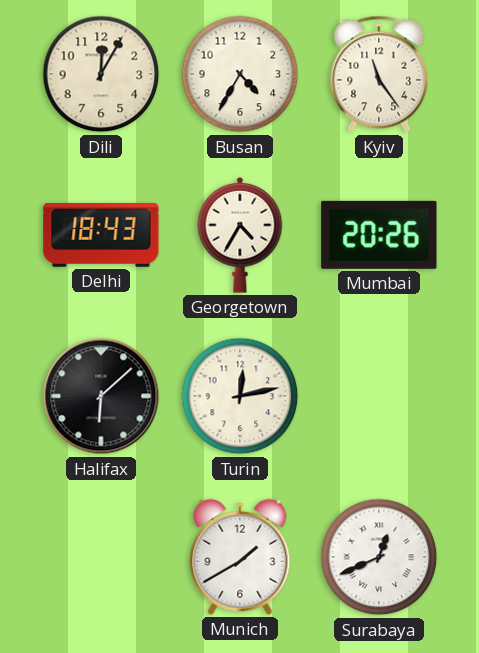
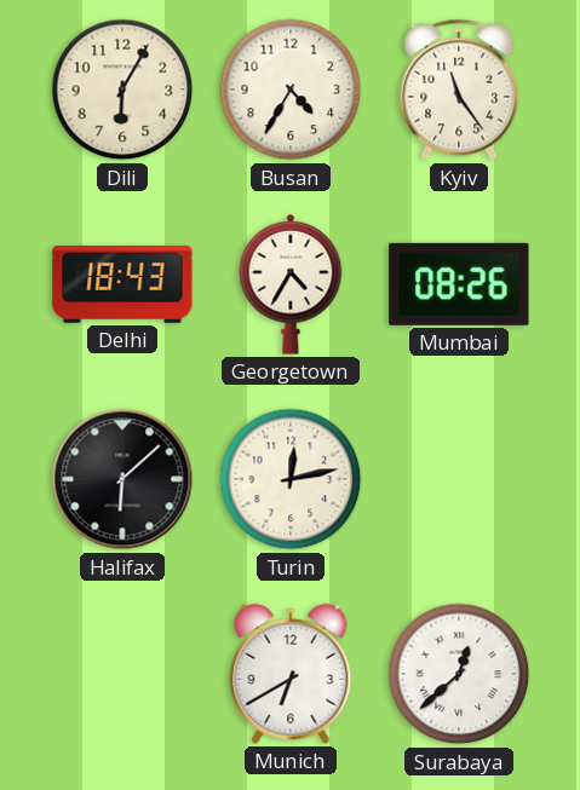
Dili: 12:05 -> 6:05
Mumbai: 20:26 -> 08:26
Munich: 1:40 -> 6:40
Surabaya: 12:41 -> 12:38
